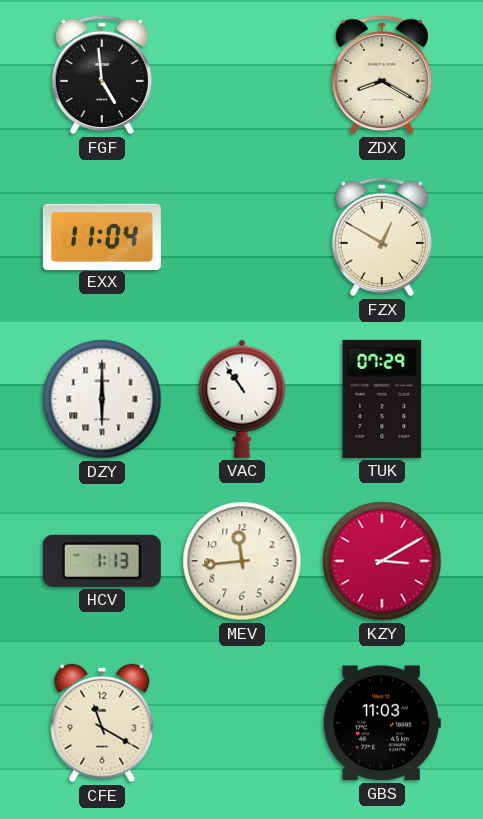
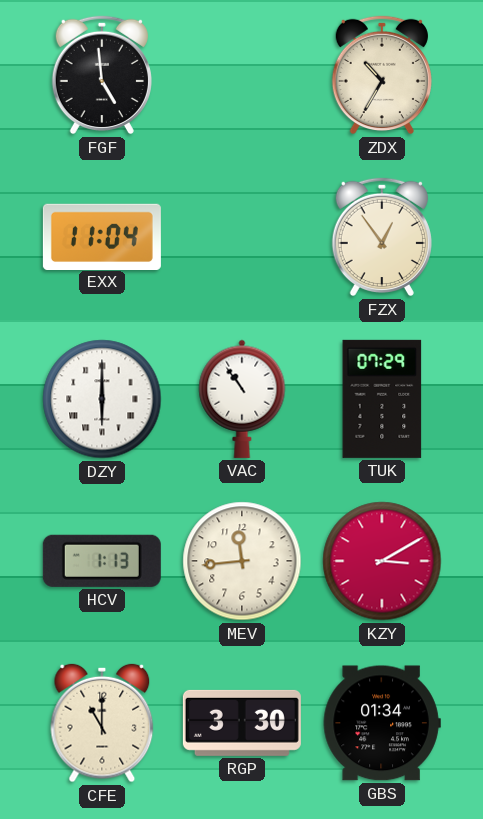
ZDX: 8:20 -> 10:35
FZX: 12:50 -> 12:54
CFE: 11:20 -> 11:00
RGP: none -> 3:30
GBS: 11:03 -> 01:34
